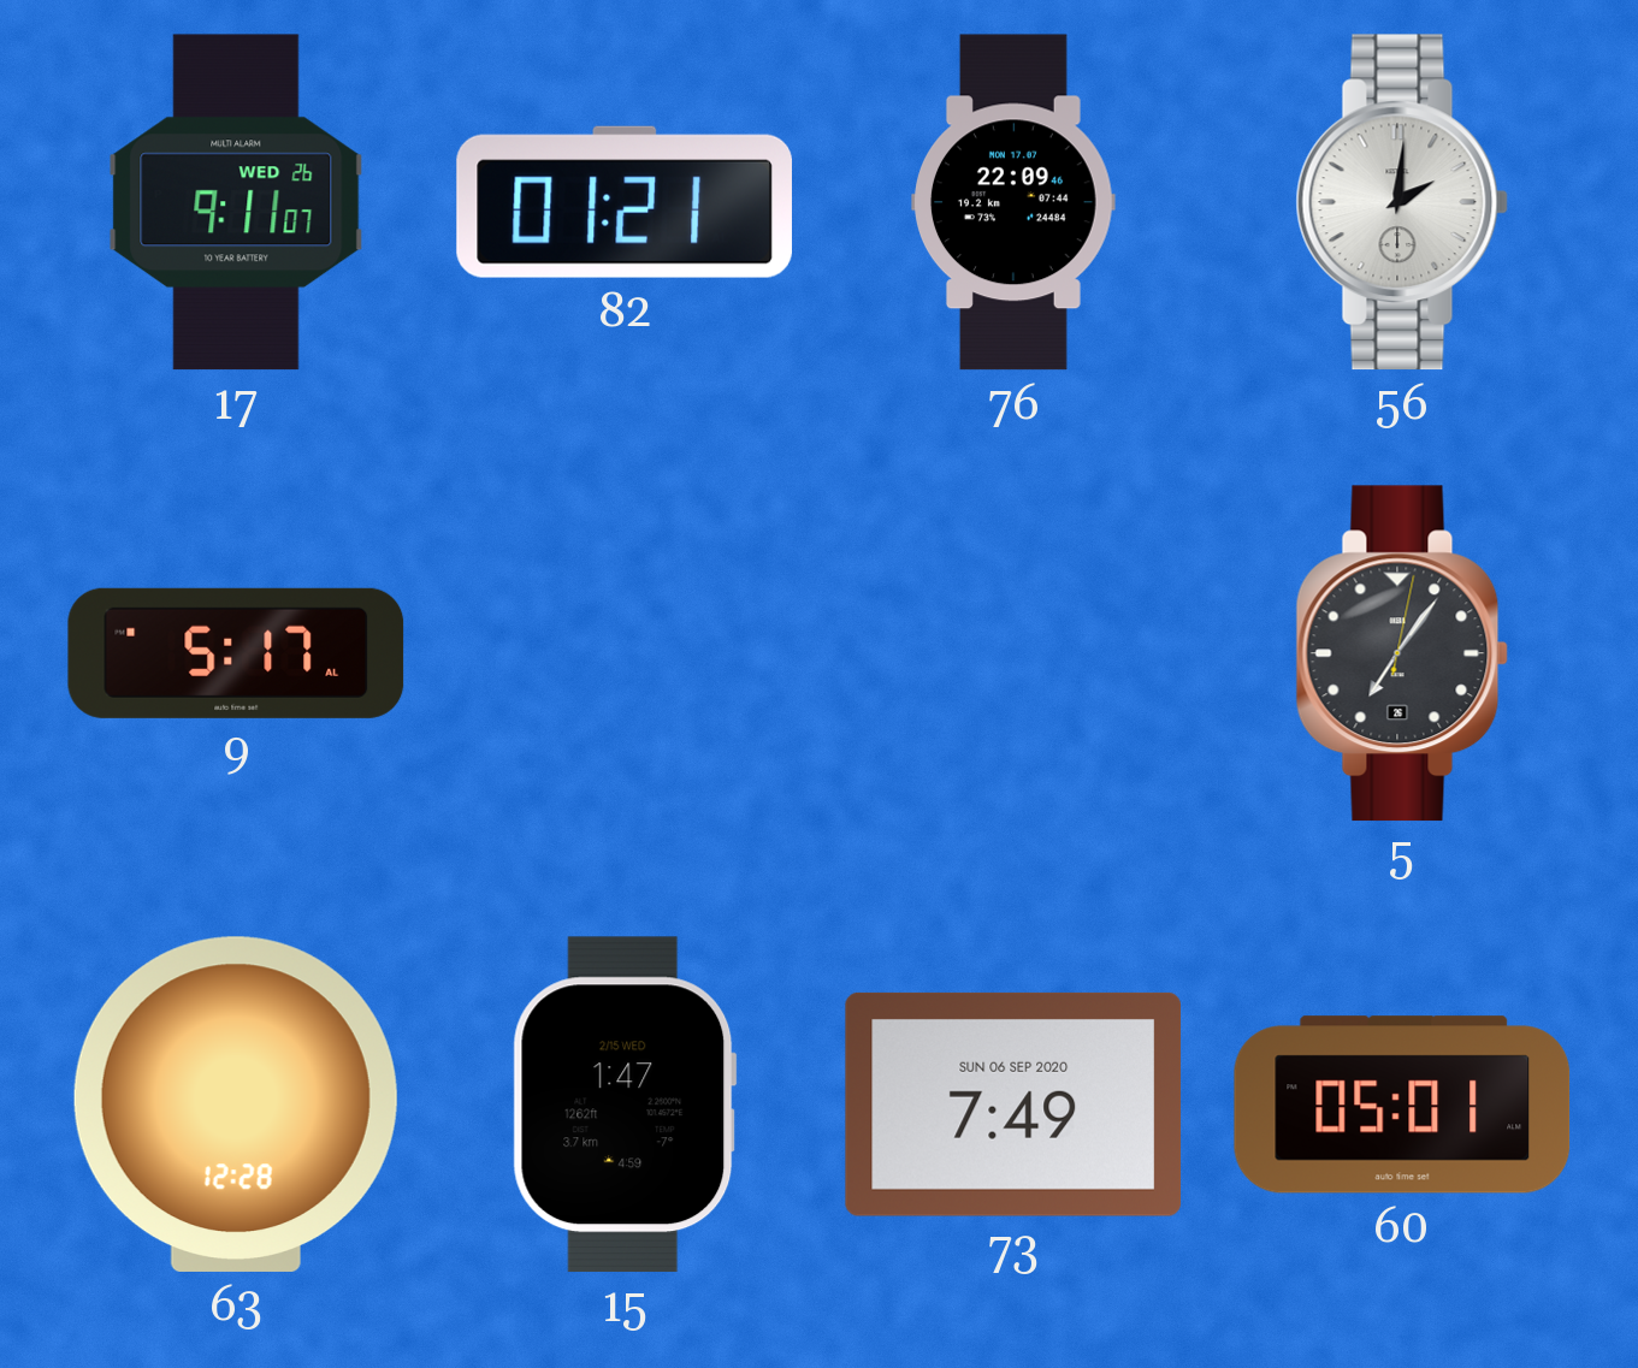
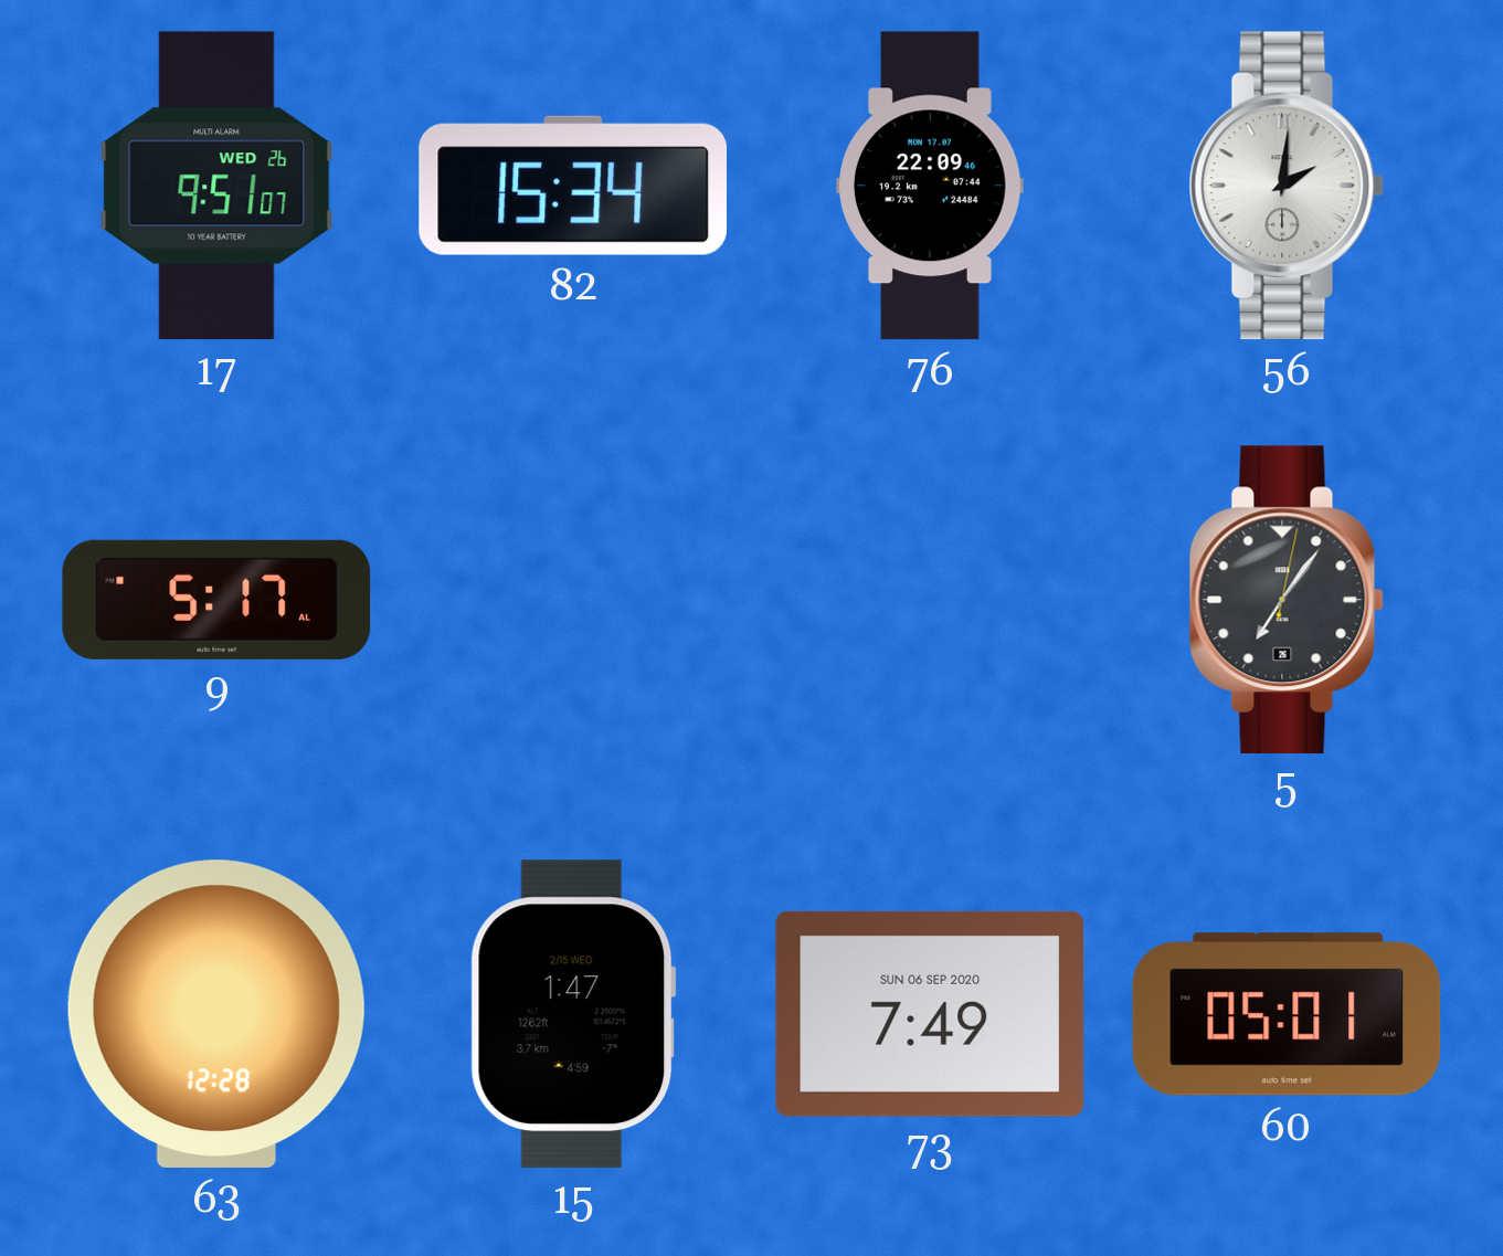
17: 9:11 -> 9:51
82: 01:21 -> 15:34
